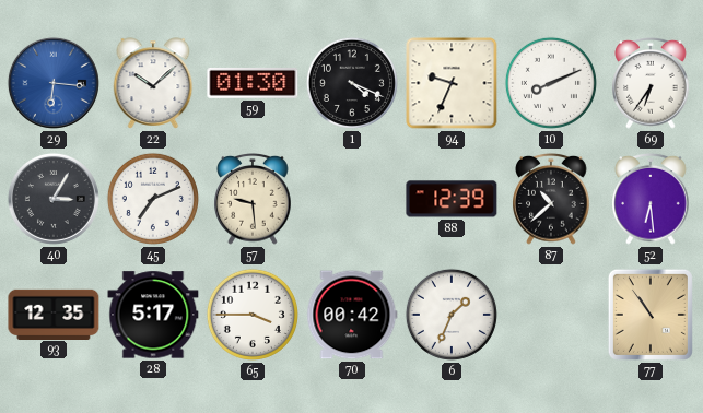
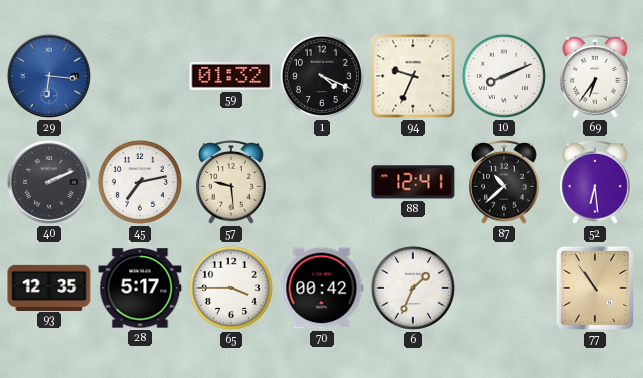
22: 10:08 -> none
59: 01:30 -> 01:32
40: 3:05 -> 2:11
45: 7:11 -> 7:13
88: 12:39 -> 12:41
